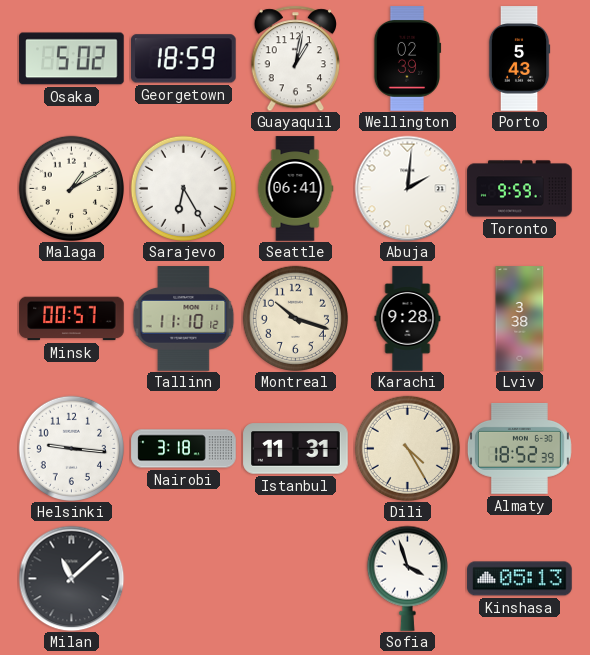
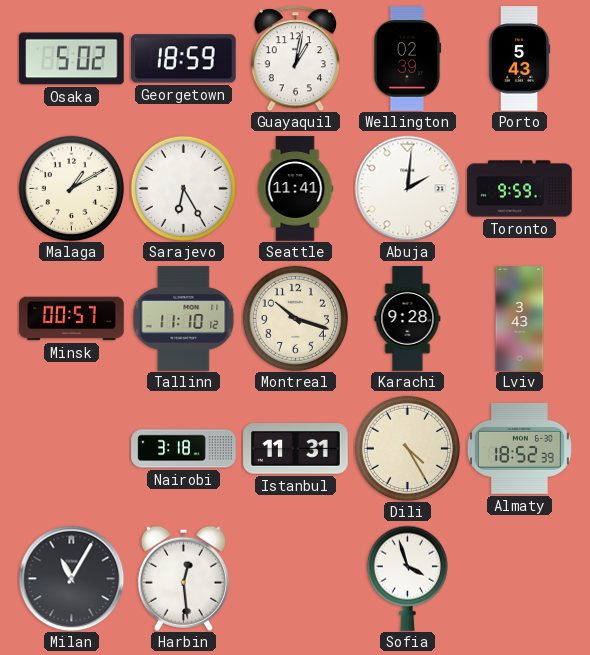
Seattle: 06:41 -> 11:41
Lviv: 3:38 -> 3:43
Helsinki: 9:16 -> none
Milan: 11:08 -> 11:05
Harbin: none -> 12:29
Kinshasa: 05:13 -> none
